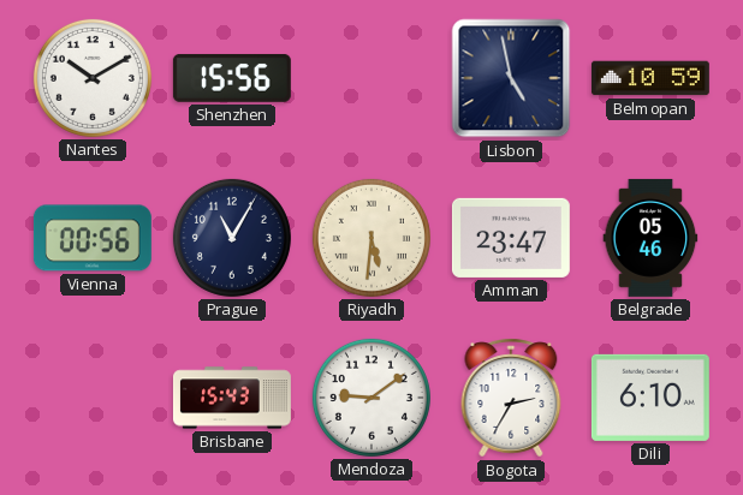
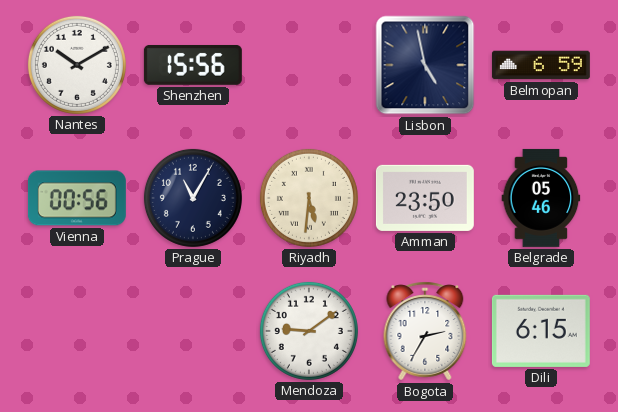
Belmopan: 10:59 -> 6:59
Amman: 23:47 -> 23:50
Brisbane: 15:43 -> none
Dili: 6:10 -> 6:15
